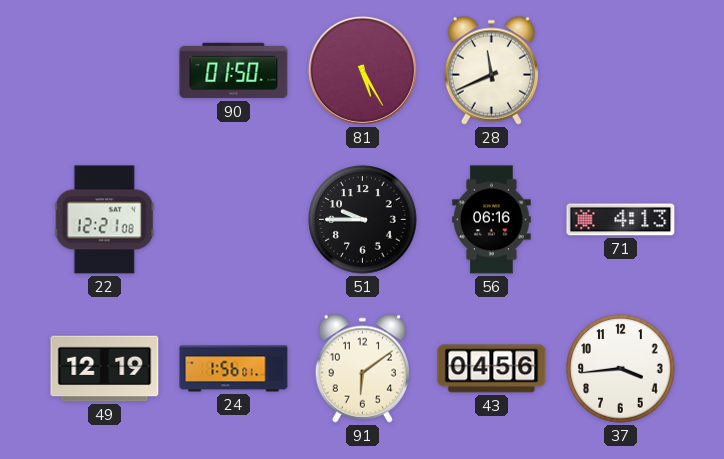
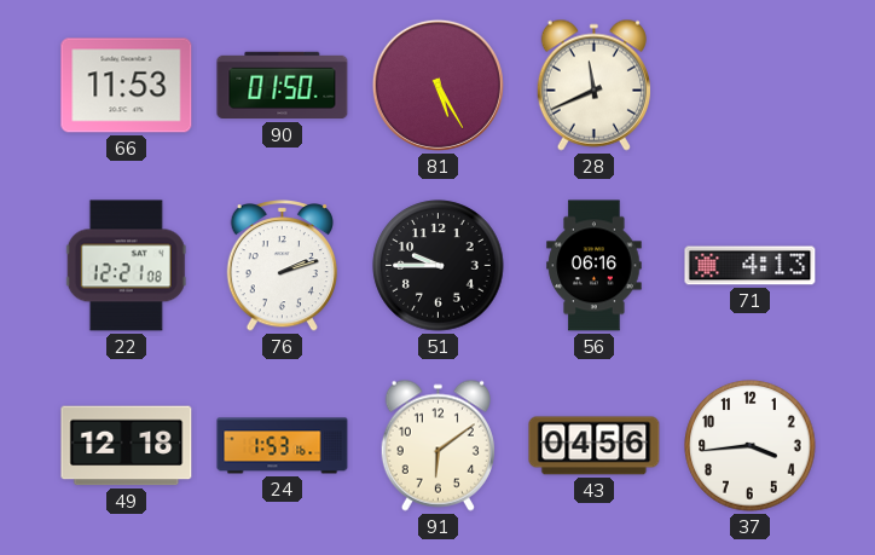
66: none -> 11:53
76: none -> 2:12
49: 12:19 -> 12:18
24: 1:56 -> 1:53
